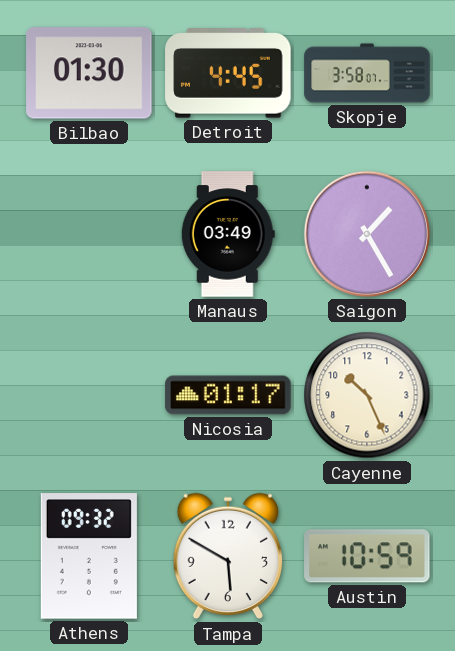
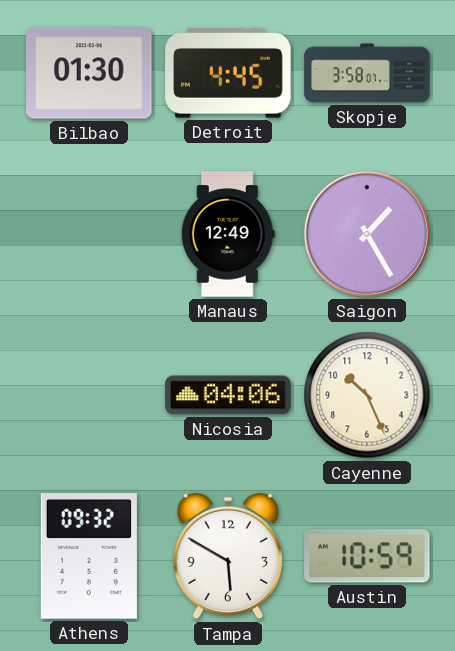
Manaus: 03:49 -> 12:49
Nicosia: 01:17 -> 04:06
